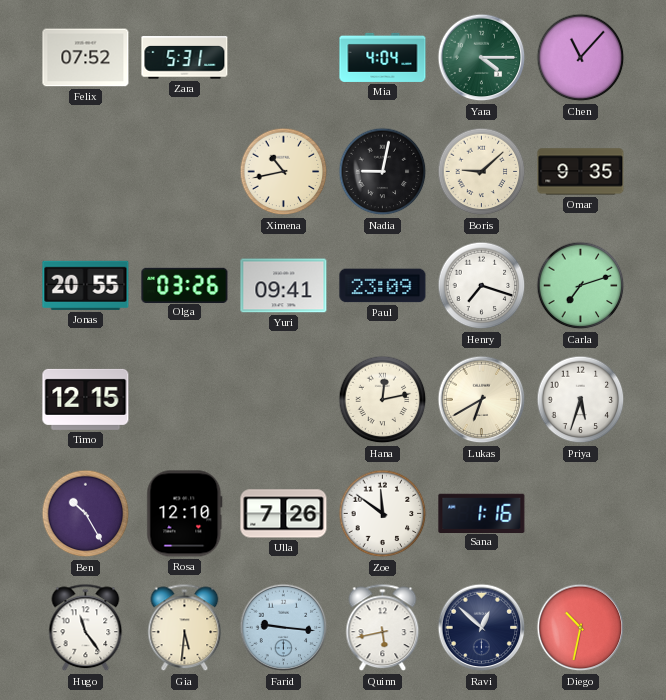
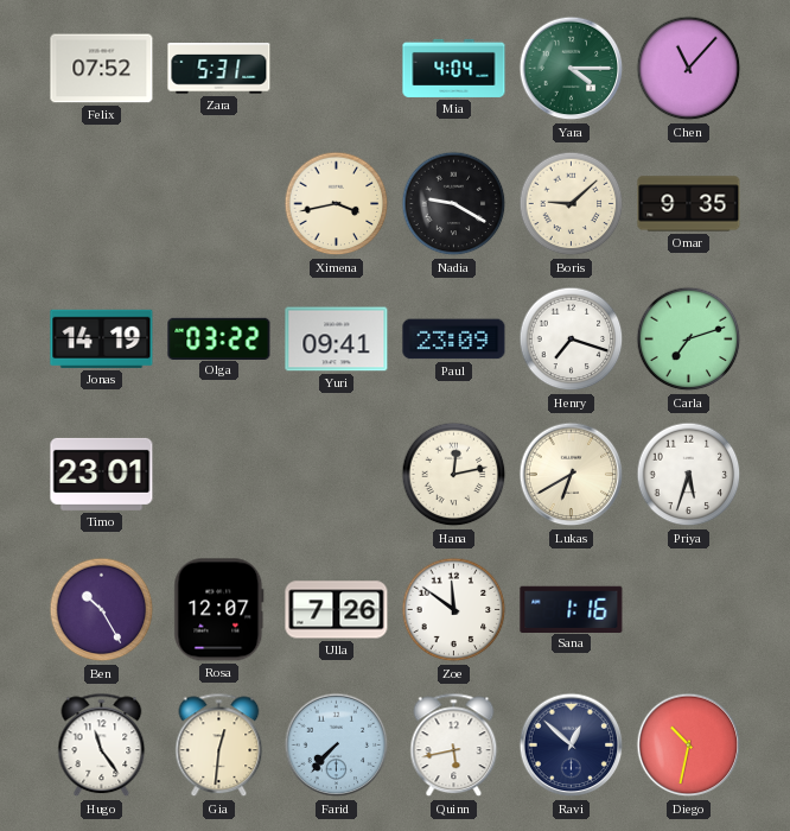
Ximena: 10:43 -> 3:43
Nadia: 9:02 -> 9:20
Jonas: 20:55 -> 14:19
Olga: 03:26 -> 03:22
Timo: 12:15 -> 23:01
Rosa: 12:10 -> 12:07
Gia: 5:31 -> 12:31
Farid: 9:16 -> 7:37
